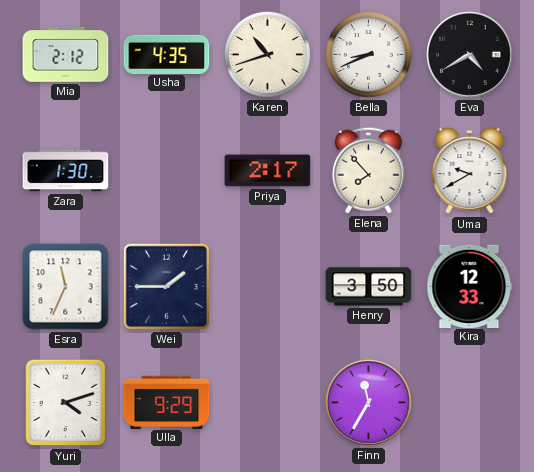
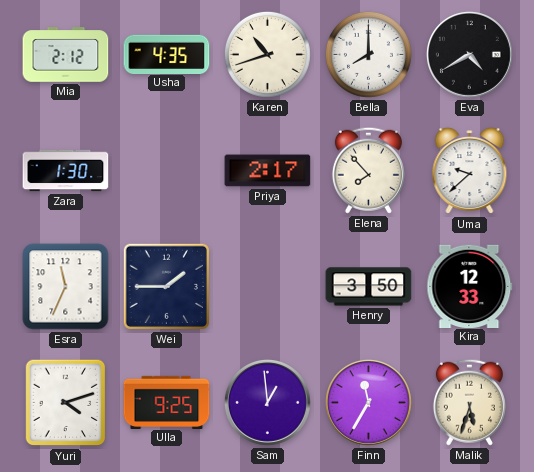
Bella: 8:41 -> 8:00
Uma: 9:40 -> 9:38
Ulla: 9:29 -> 9:25
Sam: none -> 12:59
Malik: none -> 5:33
